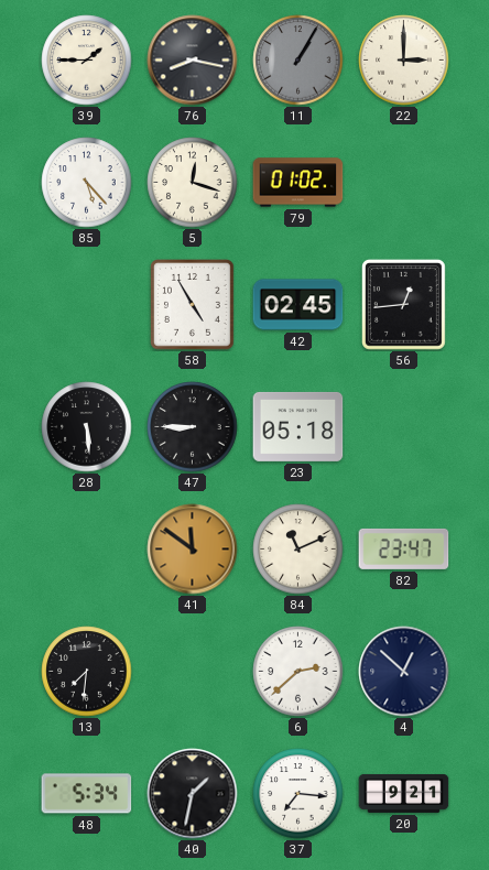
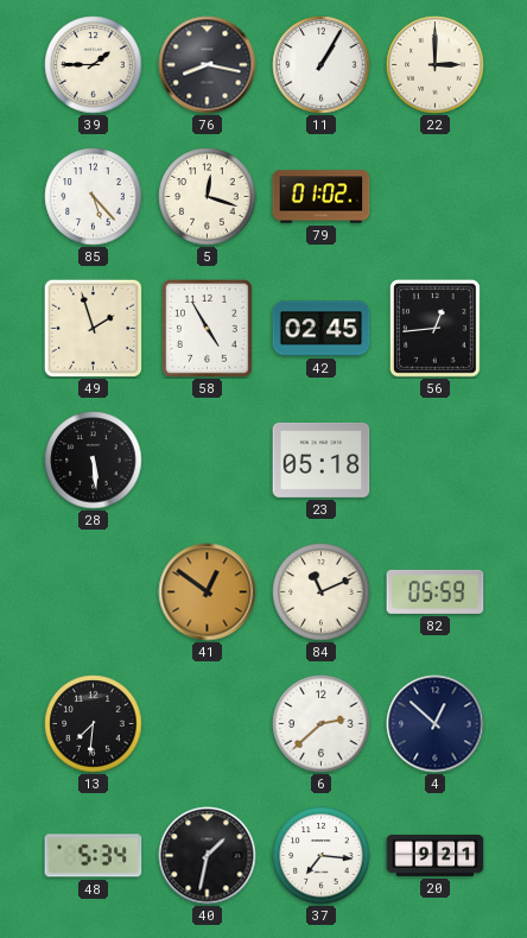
11 dial: grey -> white
49: none -> 1:57
47: 8:45 -> none
41: 11:51 -> 12:51
82: 23:47 -> 05:59
